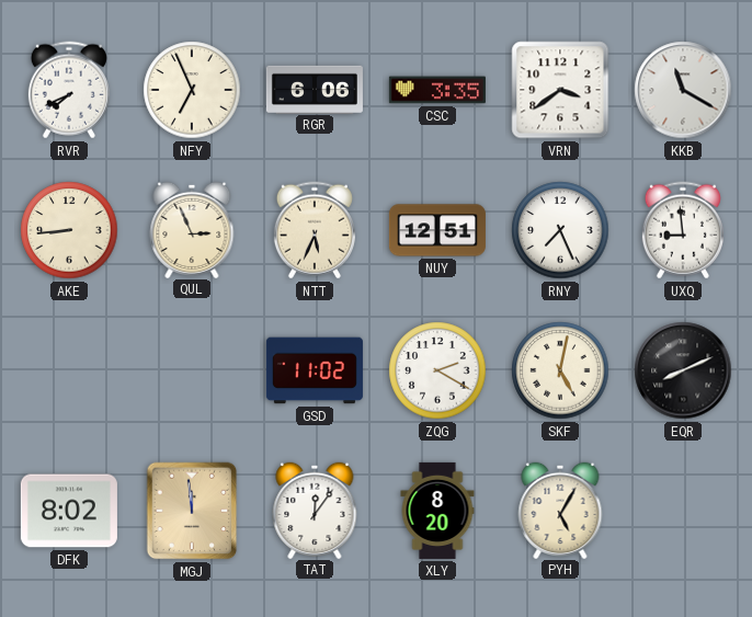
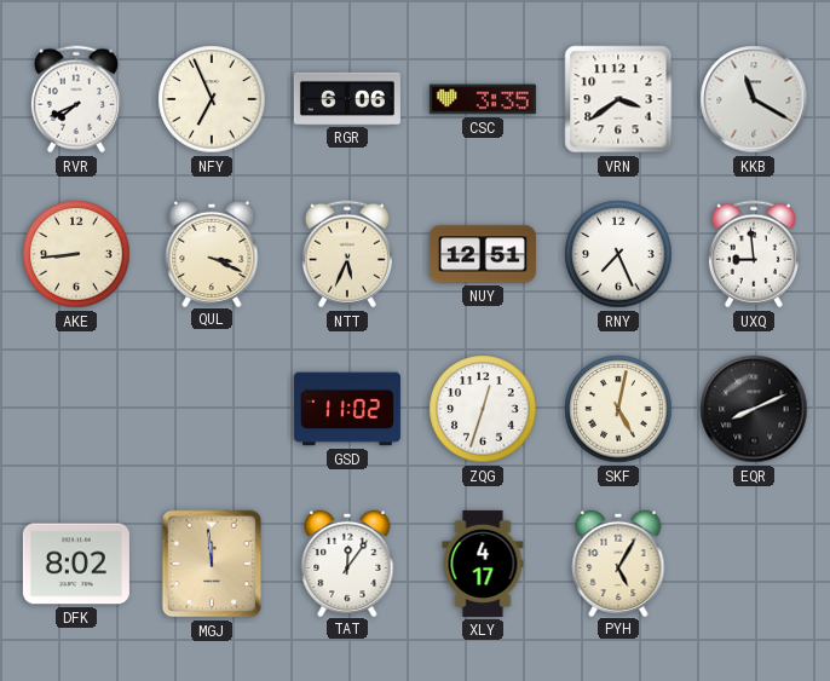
QUL: 2:56 -> 3:19
ZQG: 2:20 -> 12:33
XLY: 8:20 -> 4:17
